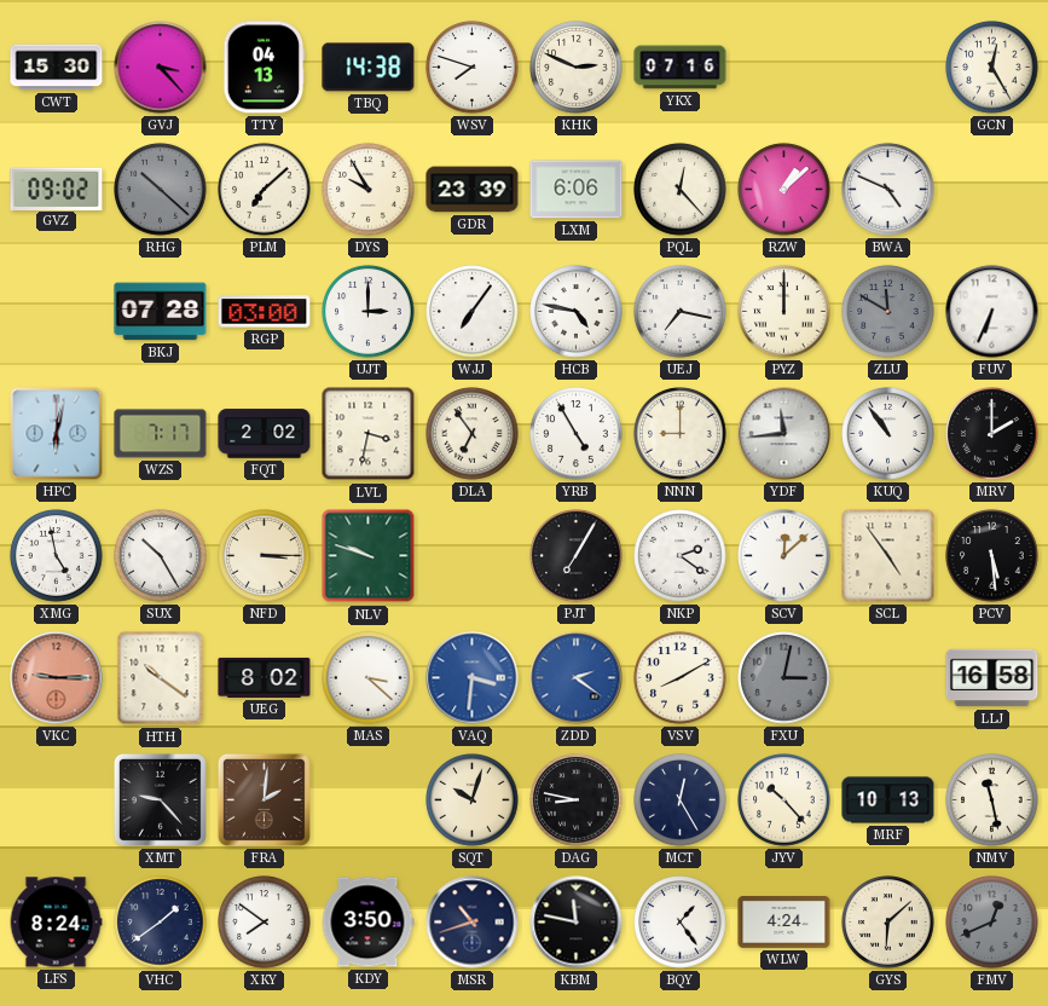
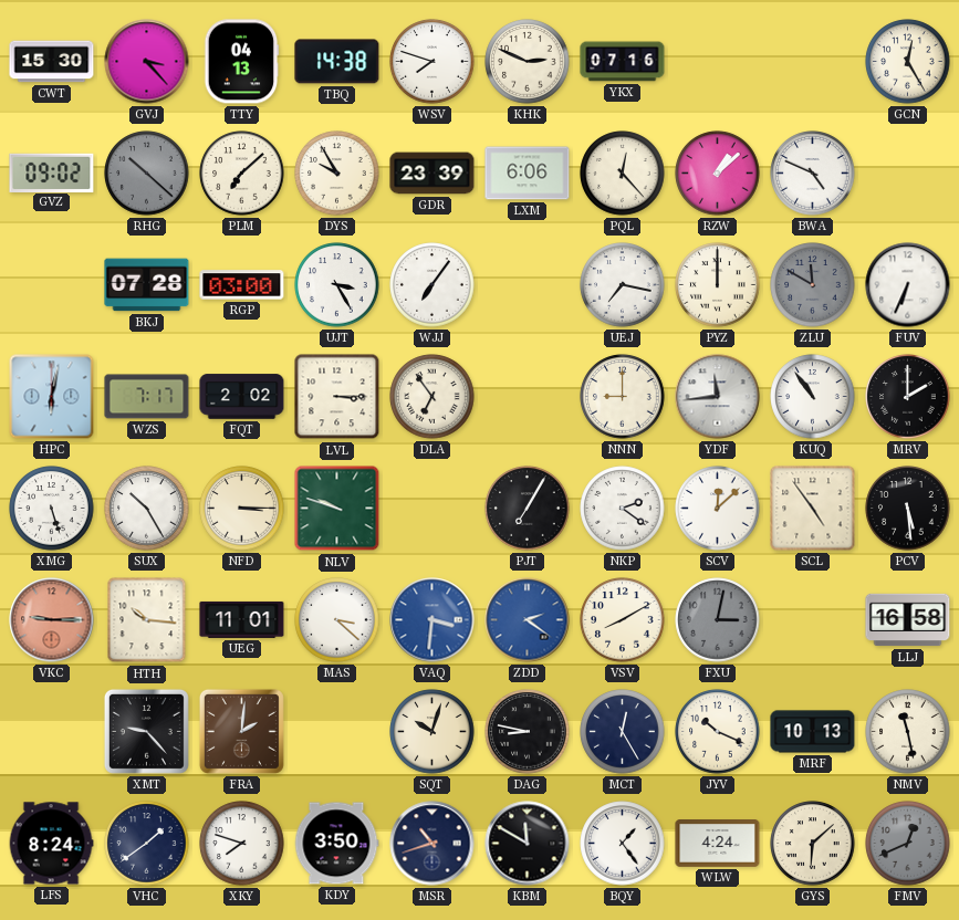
UJT: 3:00 -> 3:25
HCB: 4:47 -> none
LVL: 3:32 -> 3:15
YRB: 4:55 -> none
XMG: 4:58 -> 5:27
HTH: 10:21 -> 10:16
UEG: 8:02 -> 11:01
JYV: 10:23 -> 10:19
XKY: 7:51 -> 7:48
KBM: 11:47 -> 11:50
